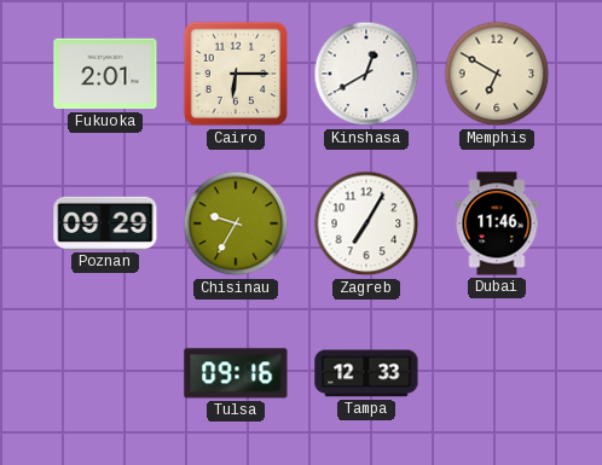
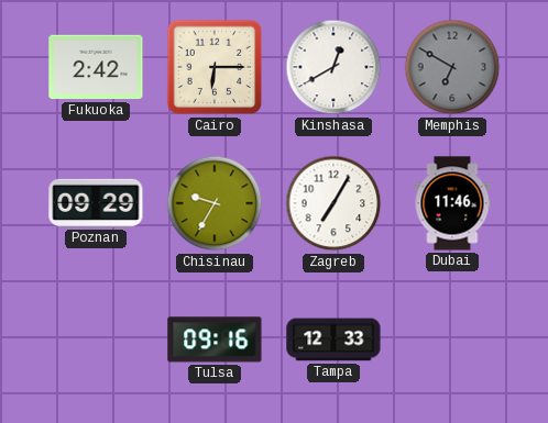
Fukuoka: 2:01 -> 2:42
Memphis dial: cream -> grey
